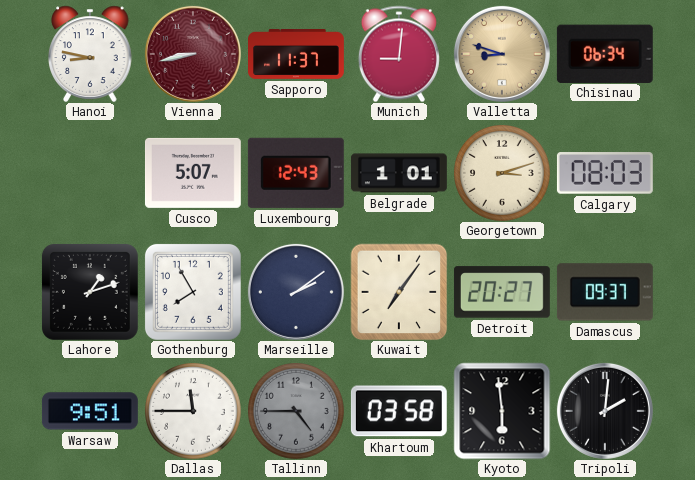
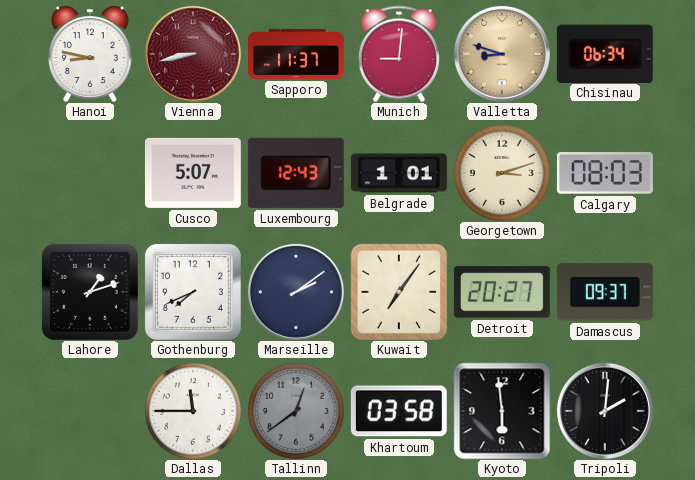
Gothenburg: 7:55 -> 7:41
Warsaw: 9:51 -> none
Tallinn: 4:45 -> 12:39
